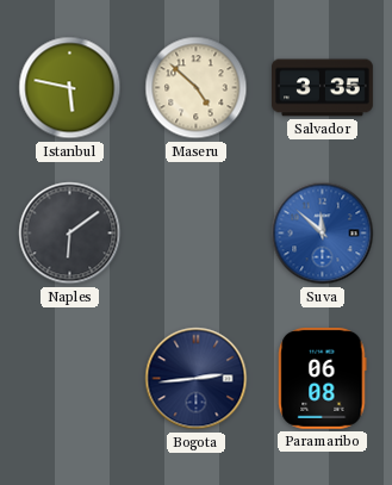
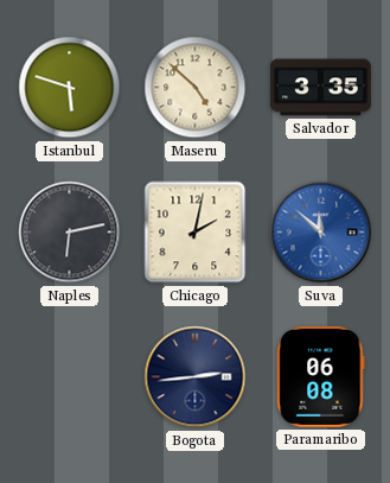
Istanbul: 5:47 -> 5:48
Naples: 6:09 -> 6:13
Chicago: none -> 2:02
